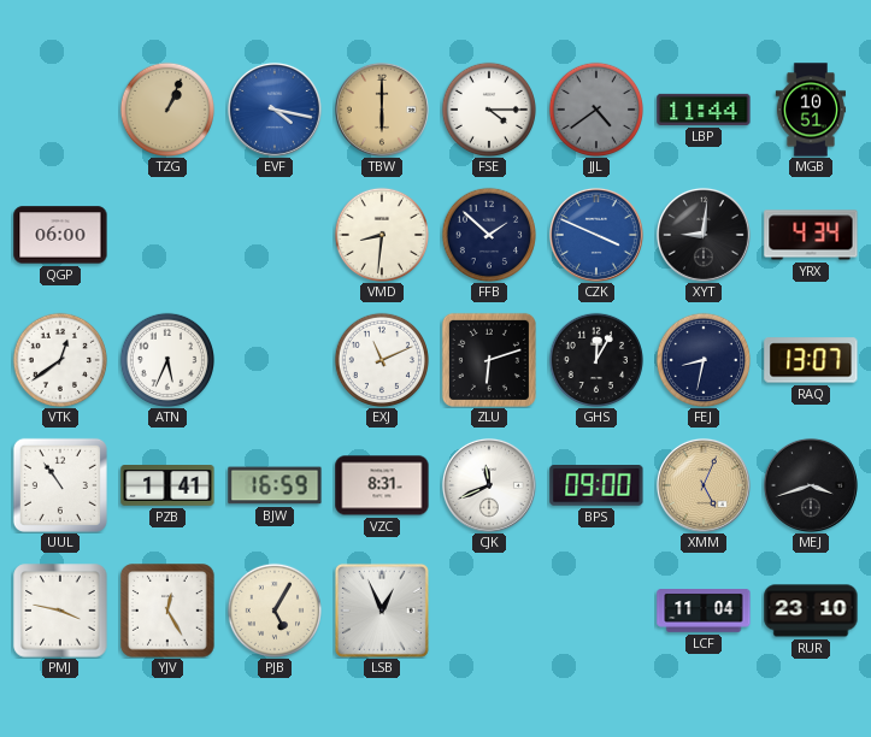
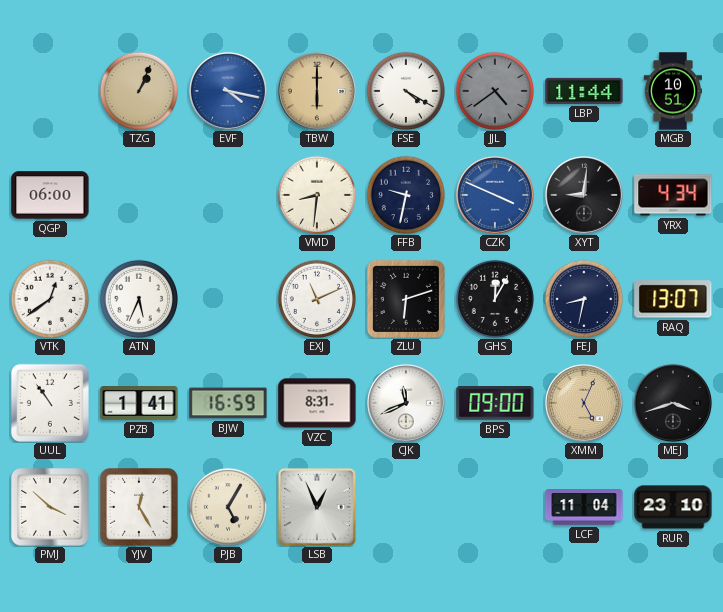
FSE: 4:15 -> 4:20
FFB: 1:52 -> 9:32
PMJ: 3:47 -> 3:52
